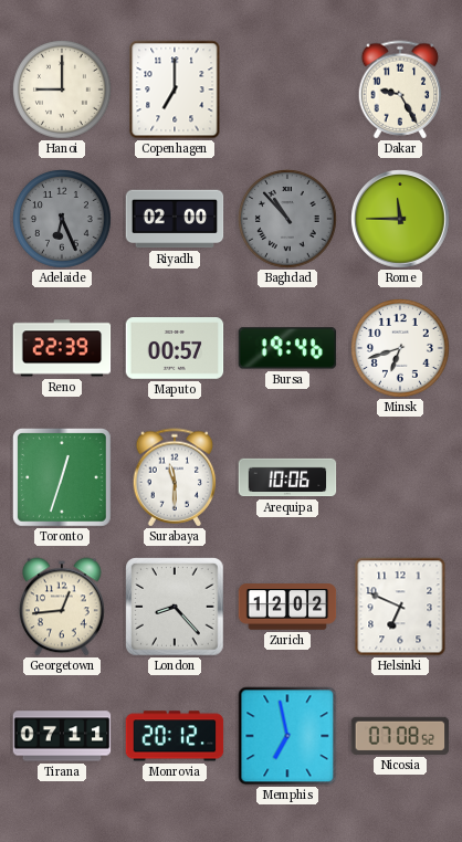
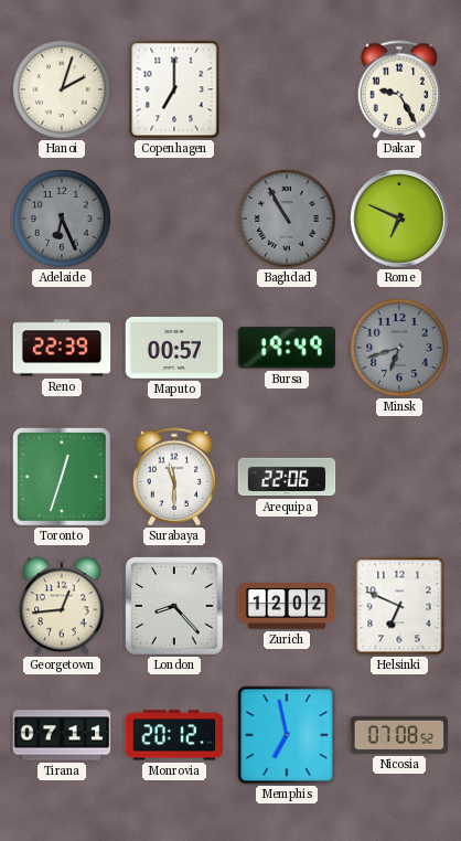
Hanoi: 9:00 -> 2:03
Riyadh: 02:00 -> none
Baghdad: 10:53 -> 10:55
Rome: 11:45 -> 6:49
Bursa: 19:46 -> 19:49
Minsk dial: white -> grey
Arequipa: 10:06 -> 22:06
